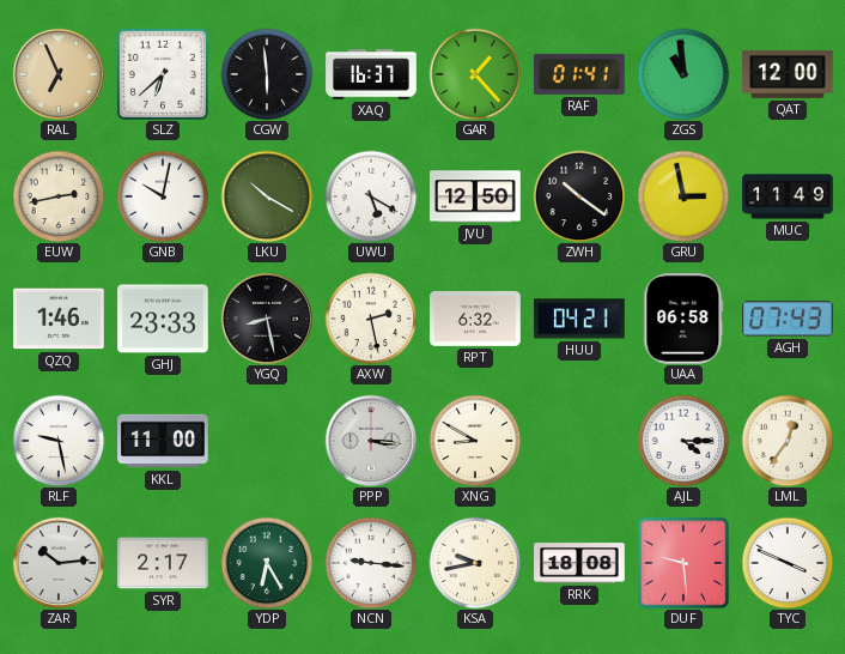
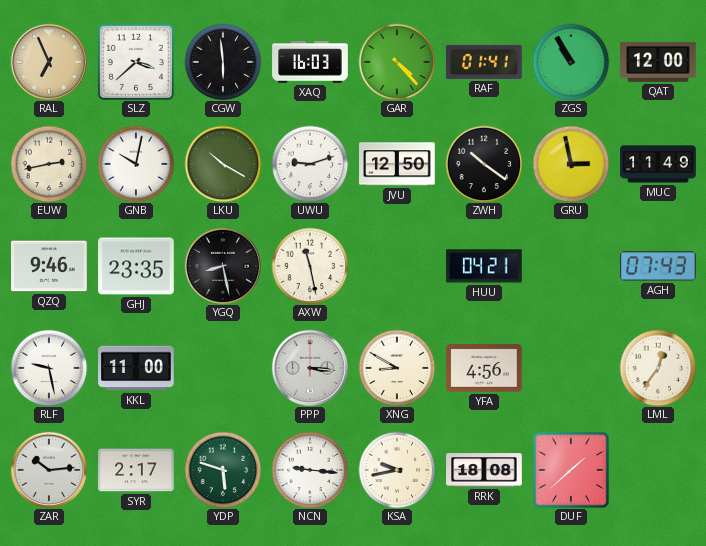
SLZ: 6:38 -> 3:38
XAQ: 16:37 -> 16:03
GAR: 1:23 -> 4:23
ZGS: 10:59 -> 10:55
UWU: 5:20 -> 9:12
QZQ: 1:46 -> 9:46
GHJ: 23:33 -> 23:35
AXW: 2:28 -> 11:28
RPT: 6:32 -> none
UAA: 06:58 -> none
YFA: none -> 4:56
AJL: 4:15 -> none
YDP: 6:25 -> 5:48
DUF: 9:29 -> 1:38
TYC: 3:49 -> none
